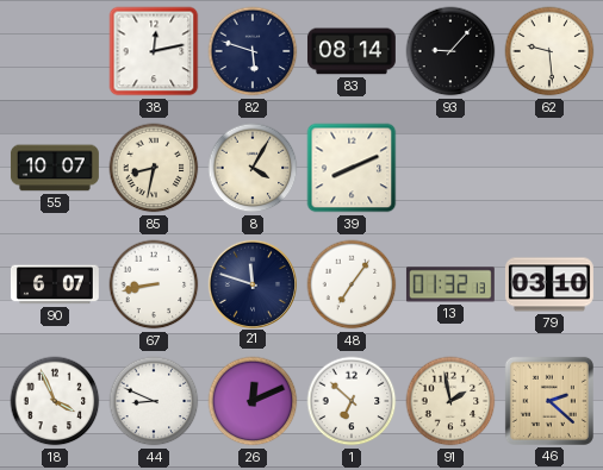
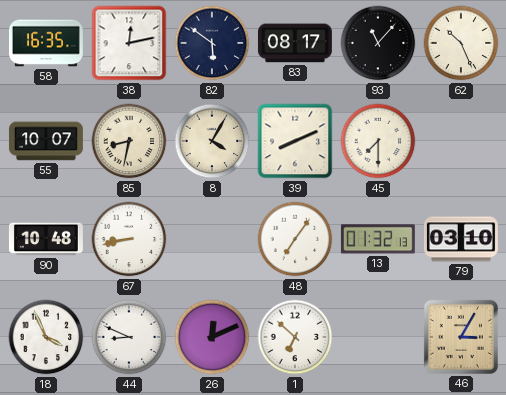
58: none -> 16:35
82: 5:48 -> 5:51
83: 08:14 -> 08:17
93: 9:07 -> 11:07
62: 9:29 -> 10:26
45: none -> 7:30
90: 6:07 -> 10:48
21: 11:48 -> none
91: 1:58 -> none
46: 2:22 -> 3:05
